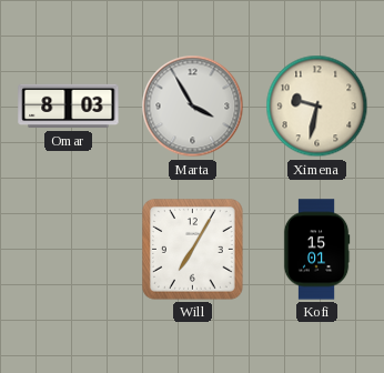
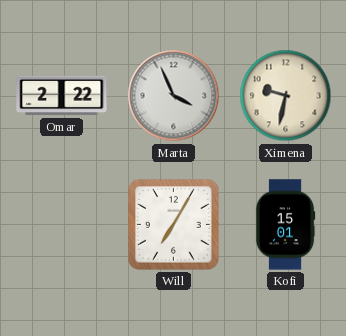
Omar: 8:03 -> 2:22
Marta: 3:55 -> 3:56
